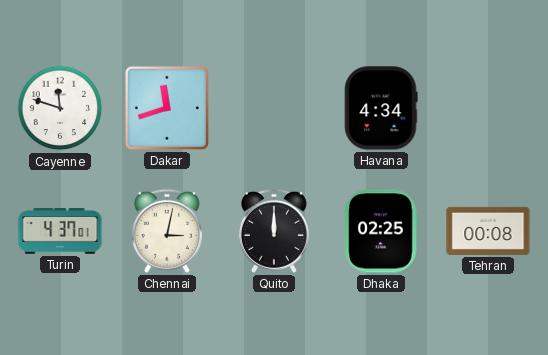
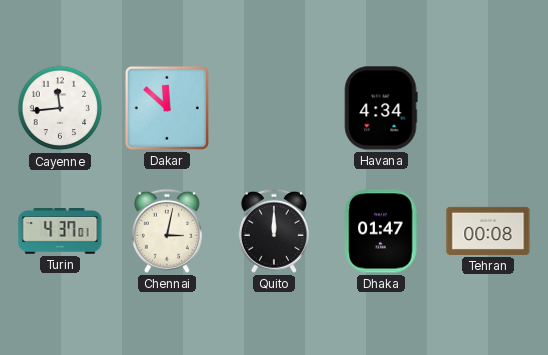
Cayenne: 11:48 -> 11:44
Dakar: 11:42 -> 11:52
Dhaka: 02:25 -> 01:47
